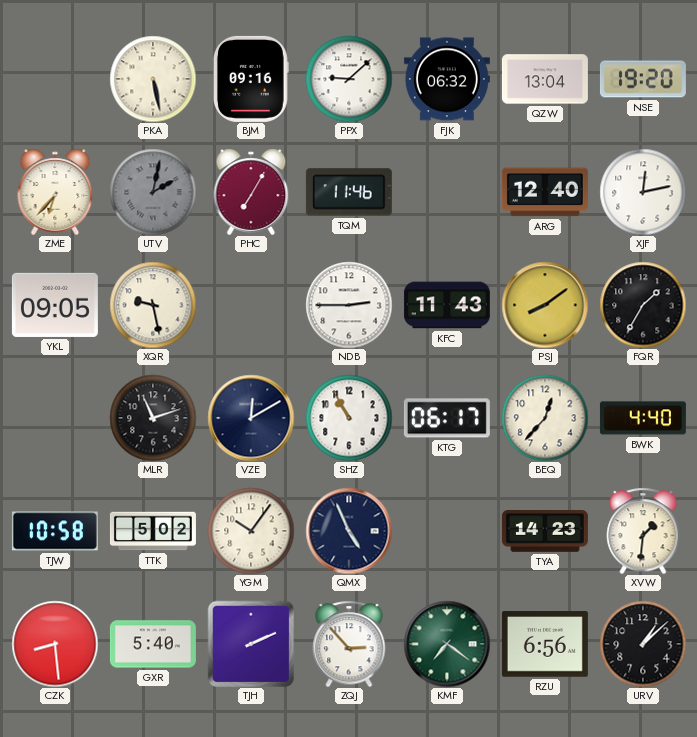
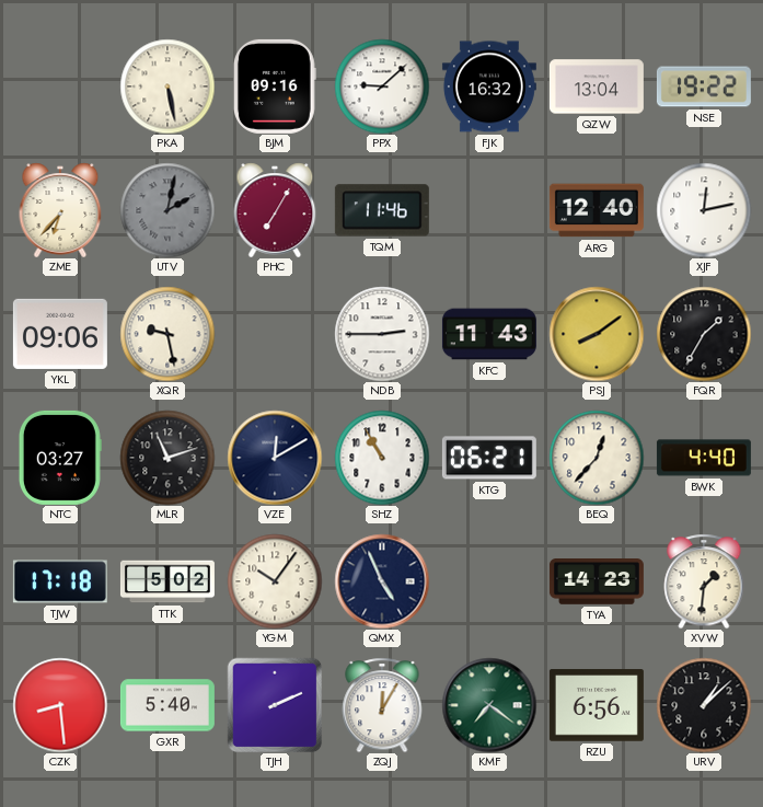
FJK: 06:32 -> 16:32
NSE: 19:20 -> 19:22
YKL: 09:05 -> 09:06
NTC: none -> 03:27
KTG: 06:17 -> 06:21
TJW: 10:58 -> 17:18
ZQJ: 2:53 -> 12:05
